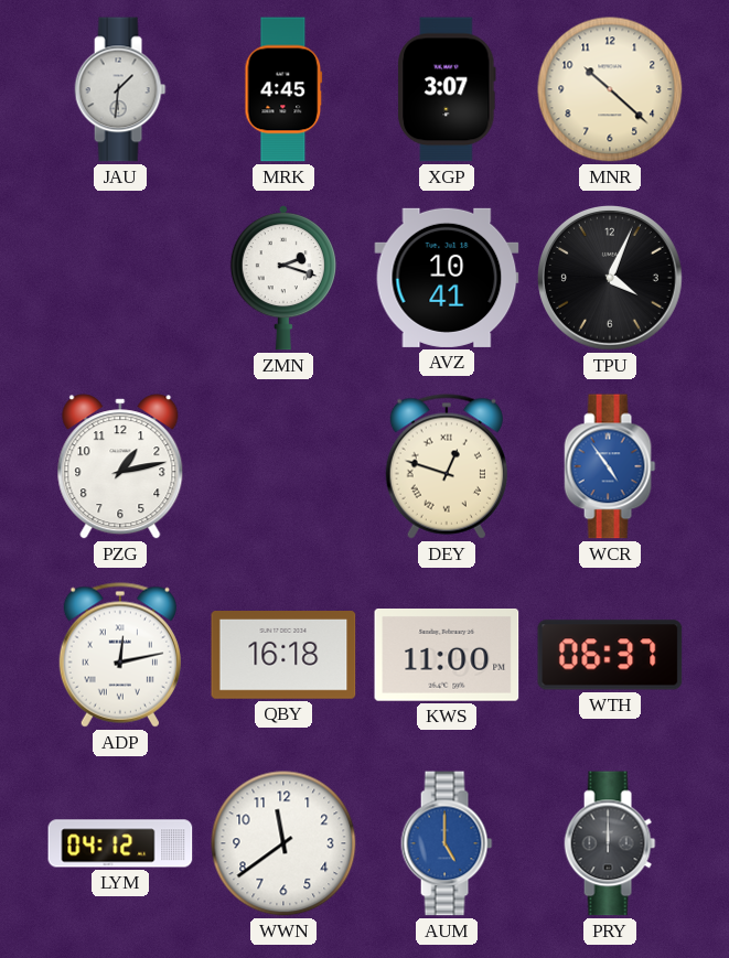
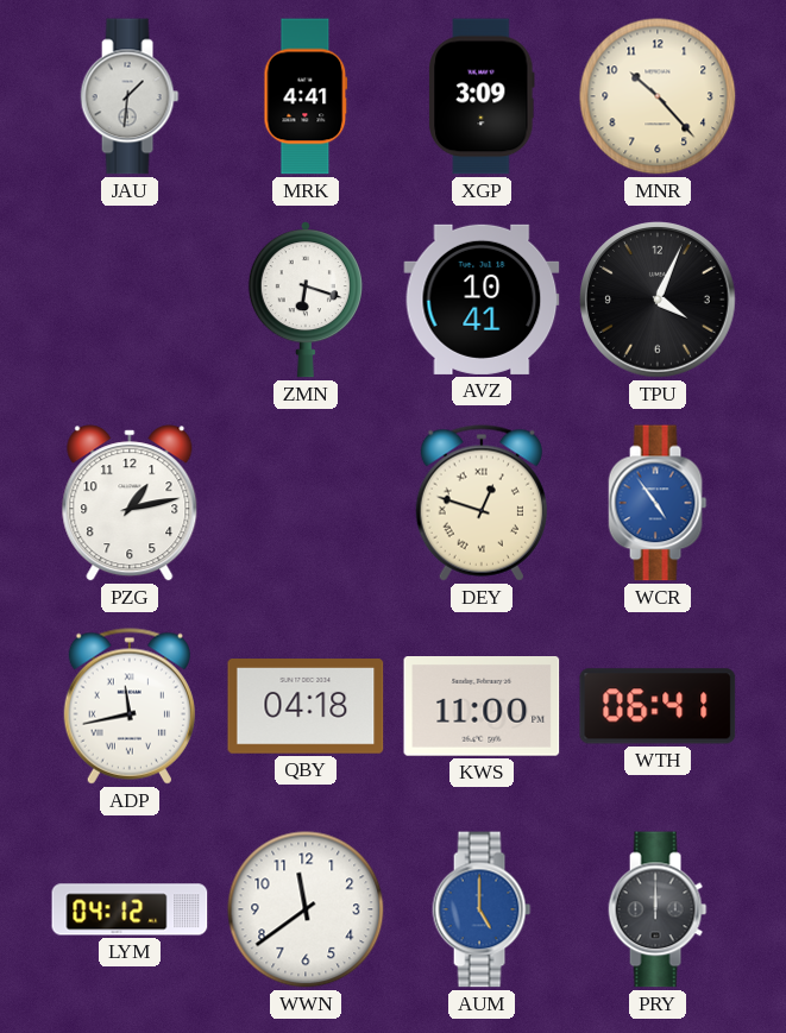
MRK: 4:45 -> 4:41
XGP: 3:07 -> 3:09
MNR: 10:22 -> 10:23
ZMN: 2:18 -> 6:18
ADP: 12:13 -> 11:43
QBY: 16:18 -> 04:18
WTH: 06:37 -> 06:41
